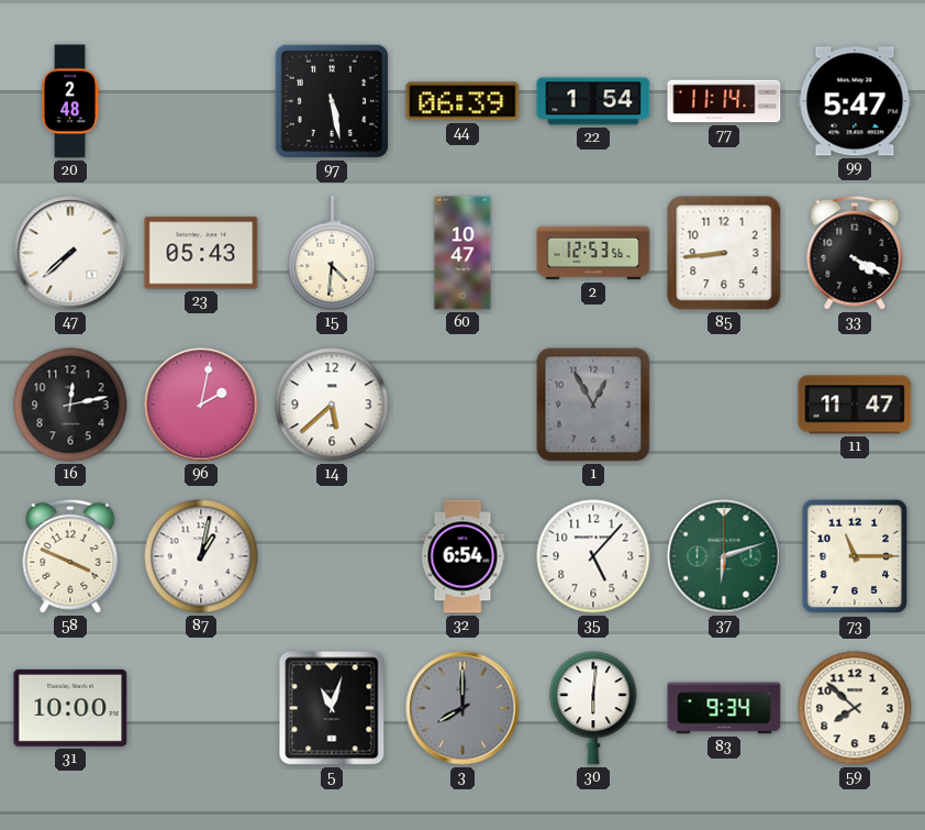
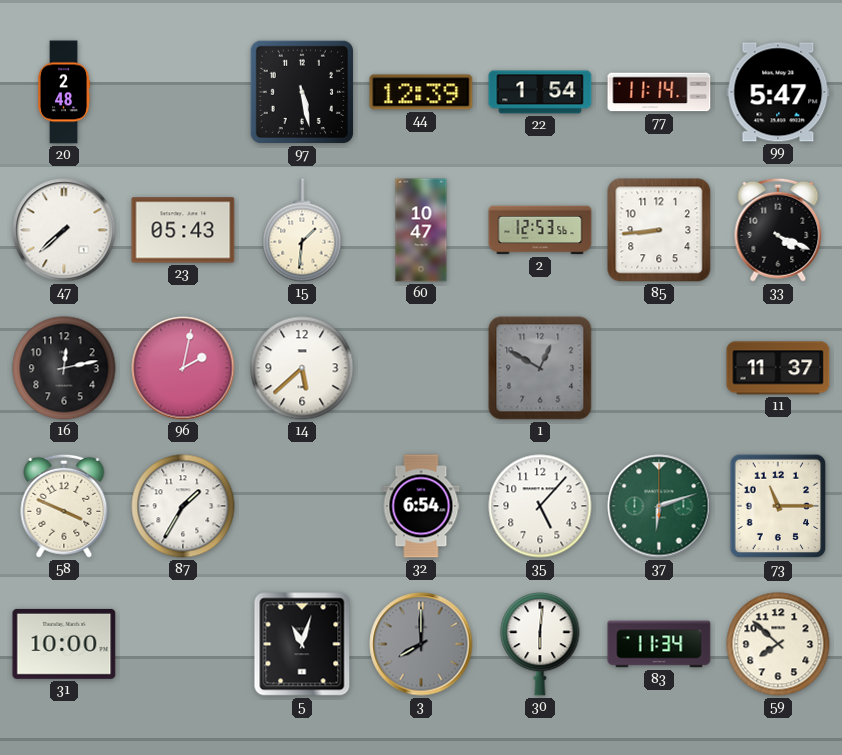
44: 06:39 -> 12:39
15: 4:31 -> 1:31
1: 12:55 -> 12:50
11: 11:47 -> 11:37
87: 1:02 -> 1:35
83: 9:34 -> 11:34
